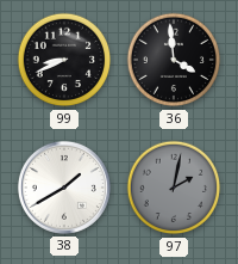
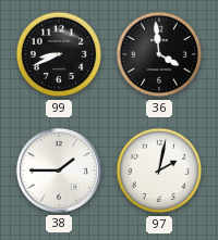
38: 1:40 -> 1:45
97 dial: grey -> white
